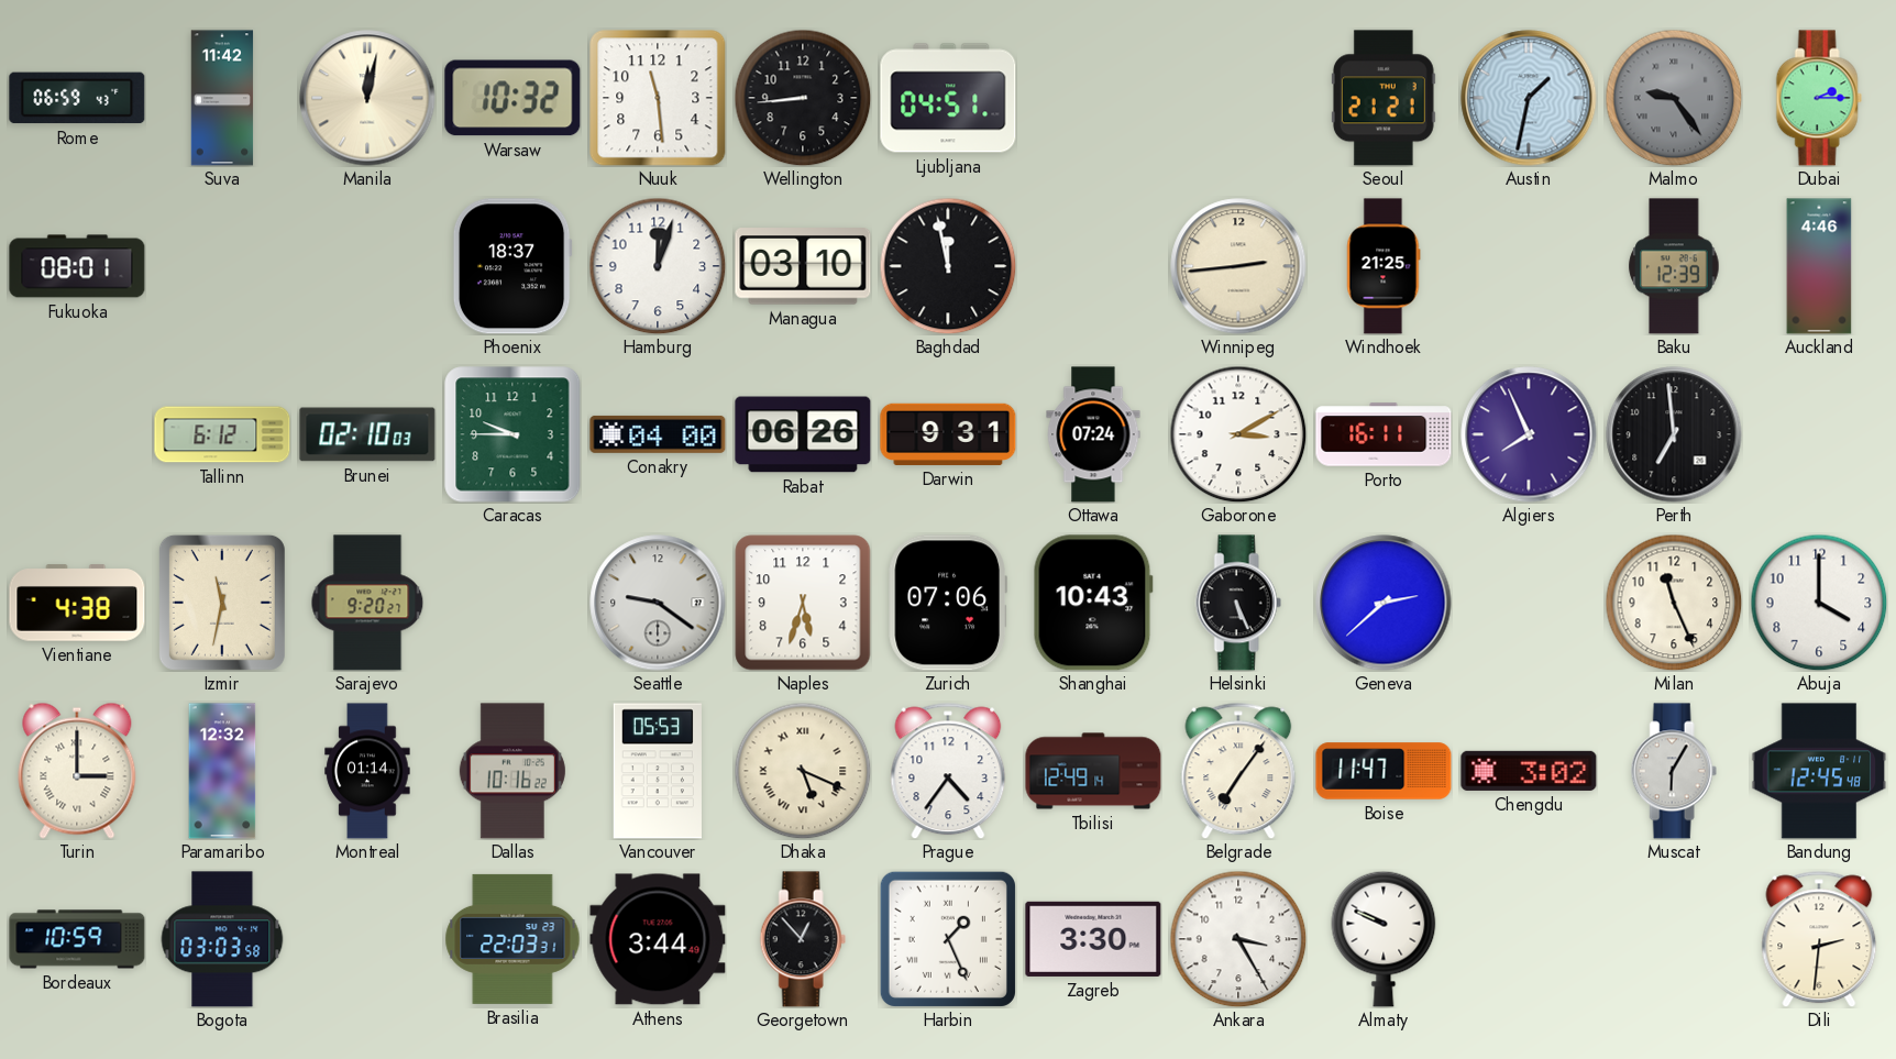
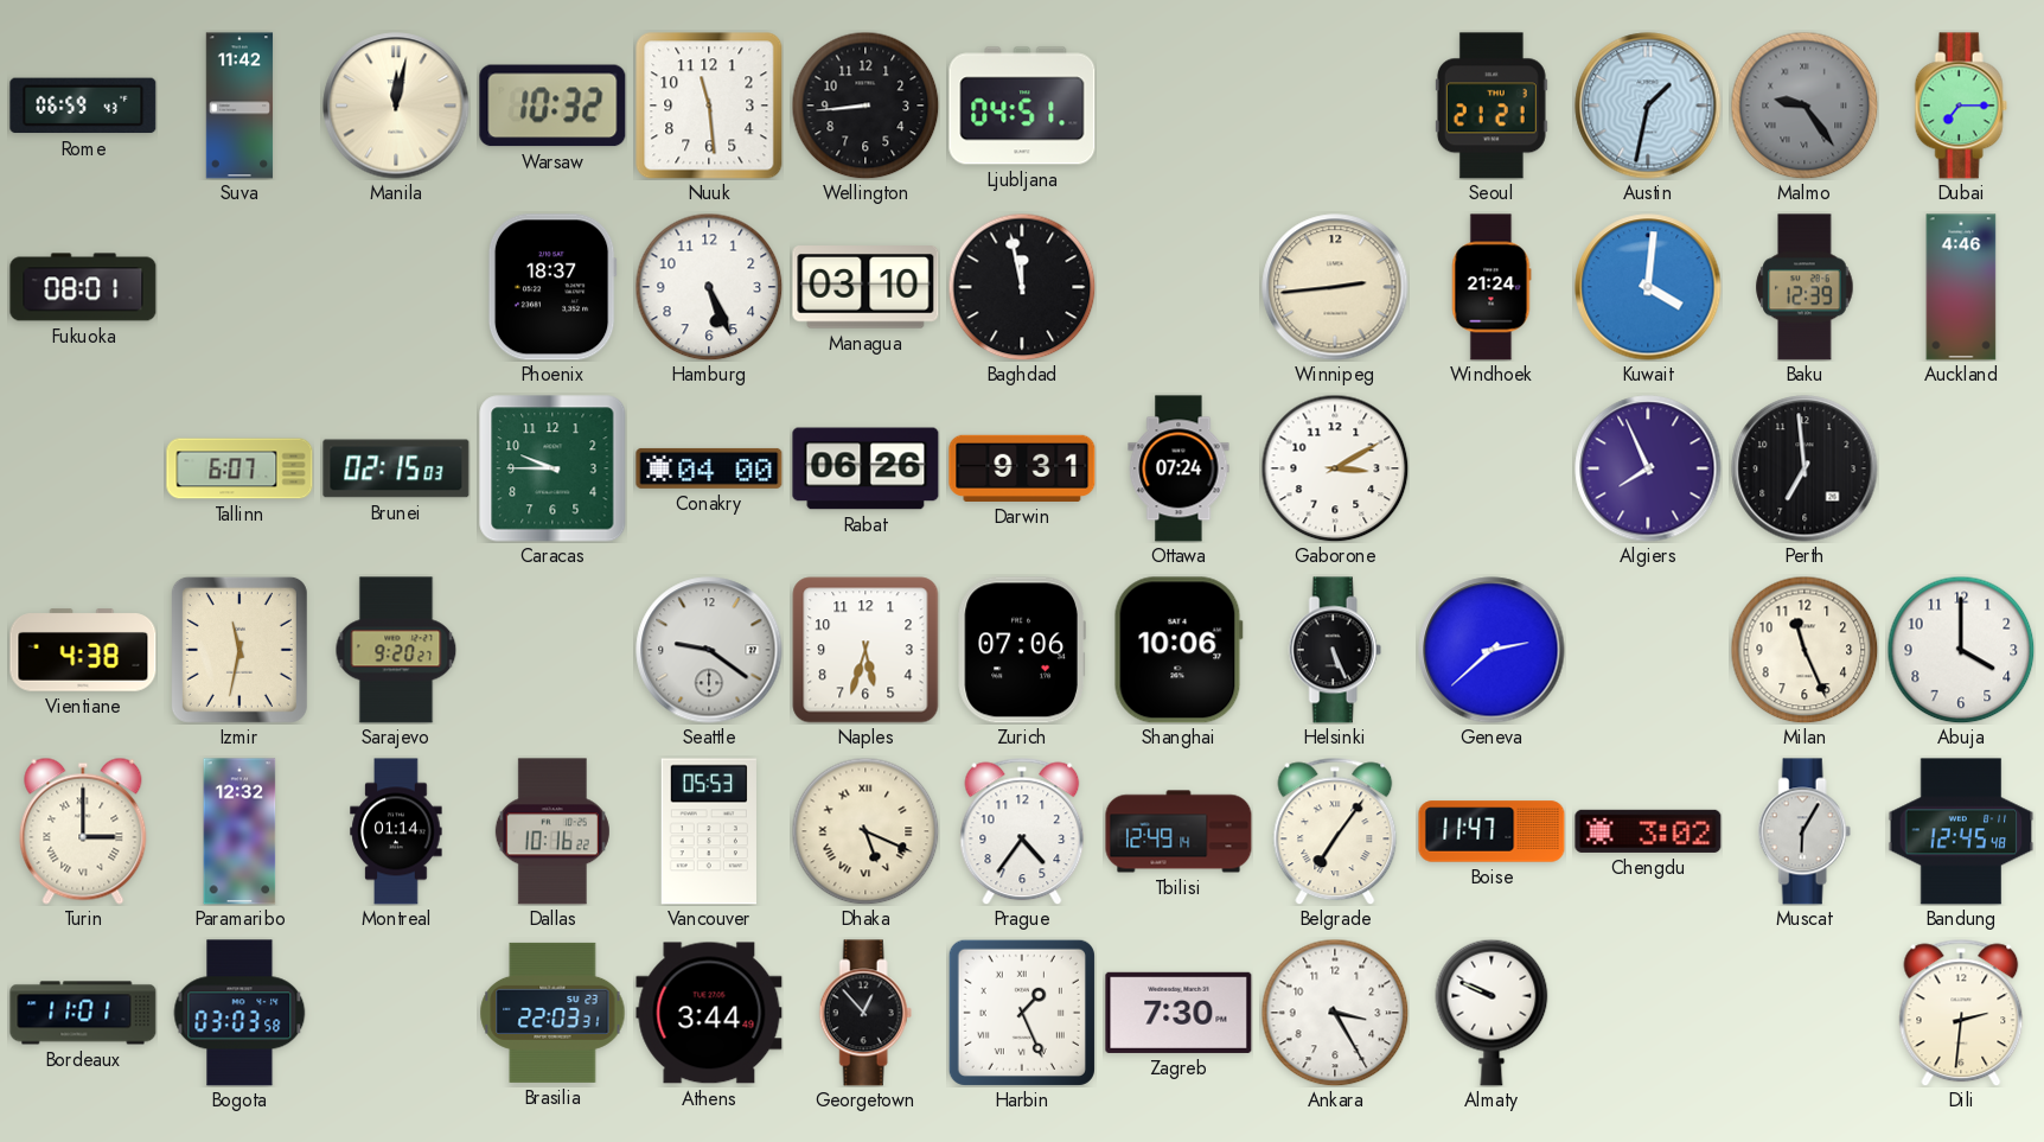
Dubai: 2:15 -> 7:15
Hamburg: 12:03 -> 5:26
Windhoek: 21:25 -> 21:24
Kuwait: none -> 4:01
Tallinn: 6:12 -> 6:07
Brunei: 02:10 -> 02:15
Porto: 16:11 -> none
Shanghai: 10:43 -> 10:06
Bordeaux: 10:59 -> 11:01
Zagreb: 3:30 -> 7:30
